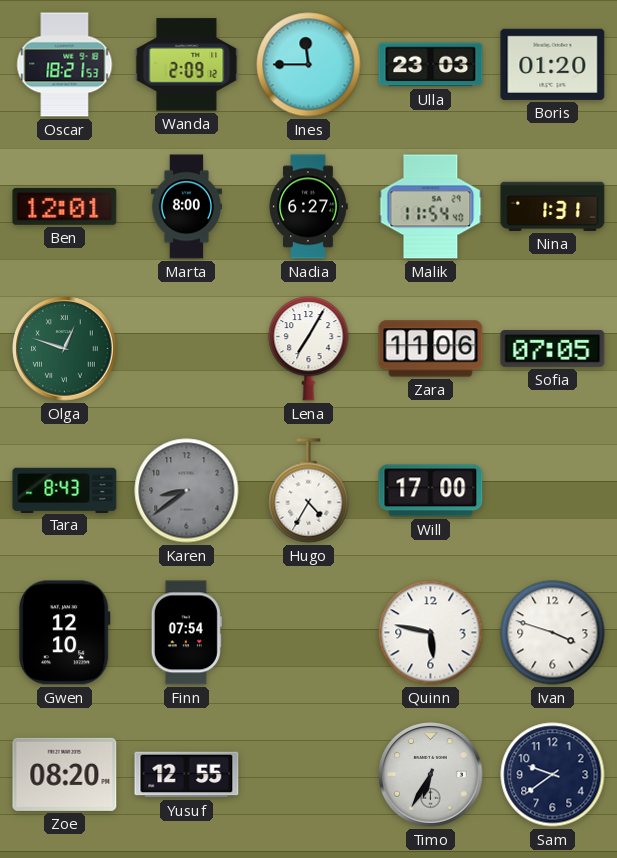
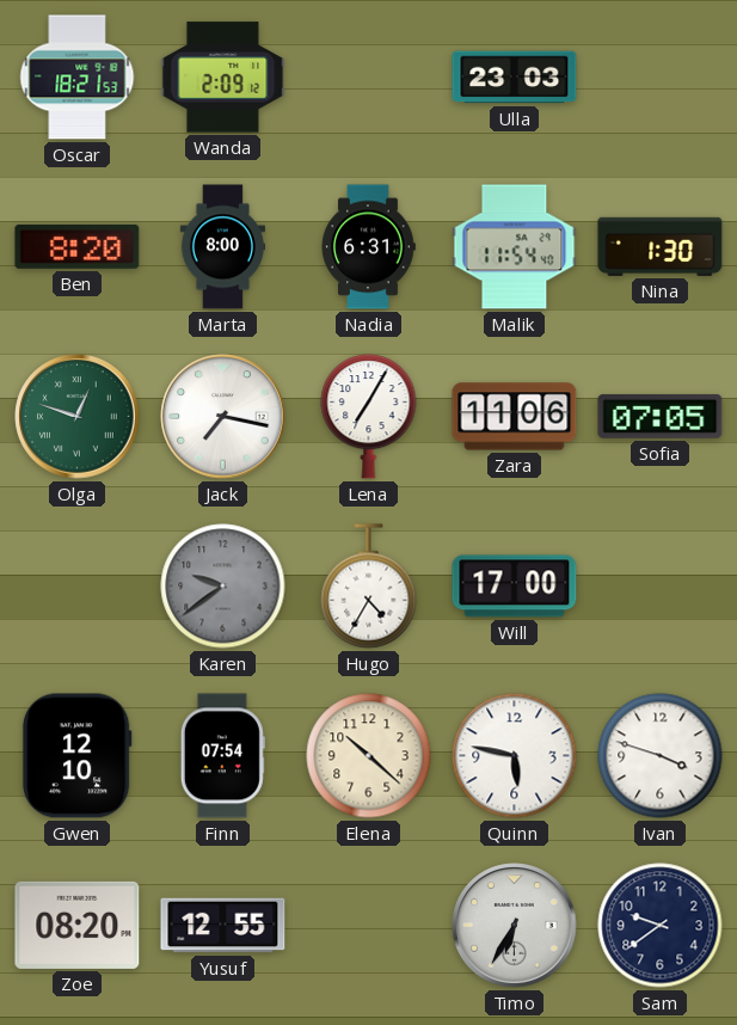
Ines: 11:45 -> none
Boris: 01:20 -> none
Ben: 12:01 -> 8:20
Nadia: 6:27 -> 6:31
Nina: 1:31 -> 1:30
Jack: none -> 7:17
Tara: 8:43 -> none
Karen: 8:39 -> 9:39
Elena: none -> 10:22
